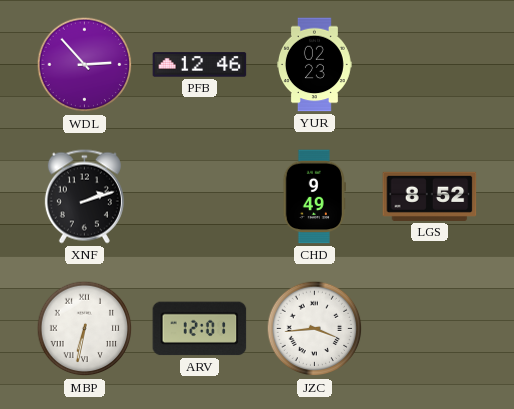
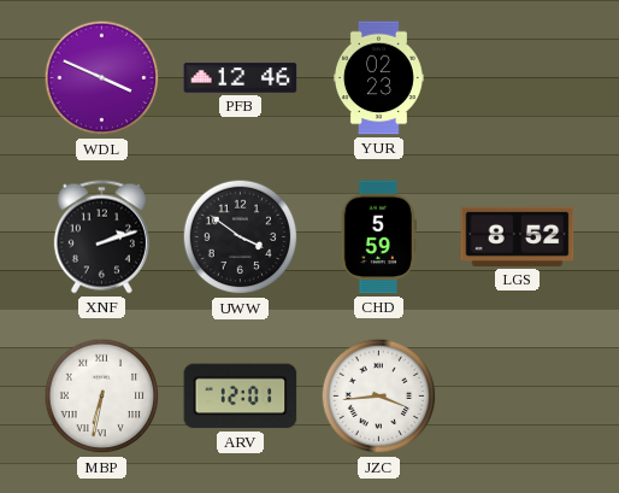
WDL: 2:53 -> 3:49
UWW: none -> 3:51
CHD: 9:49 -> 5:59
